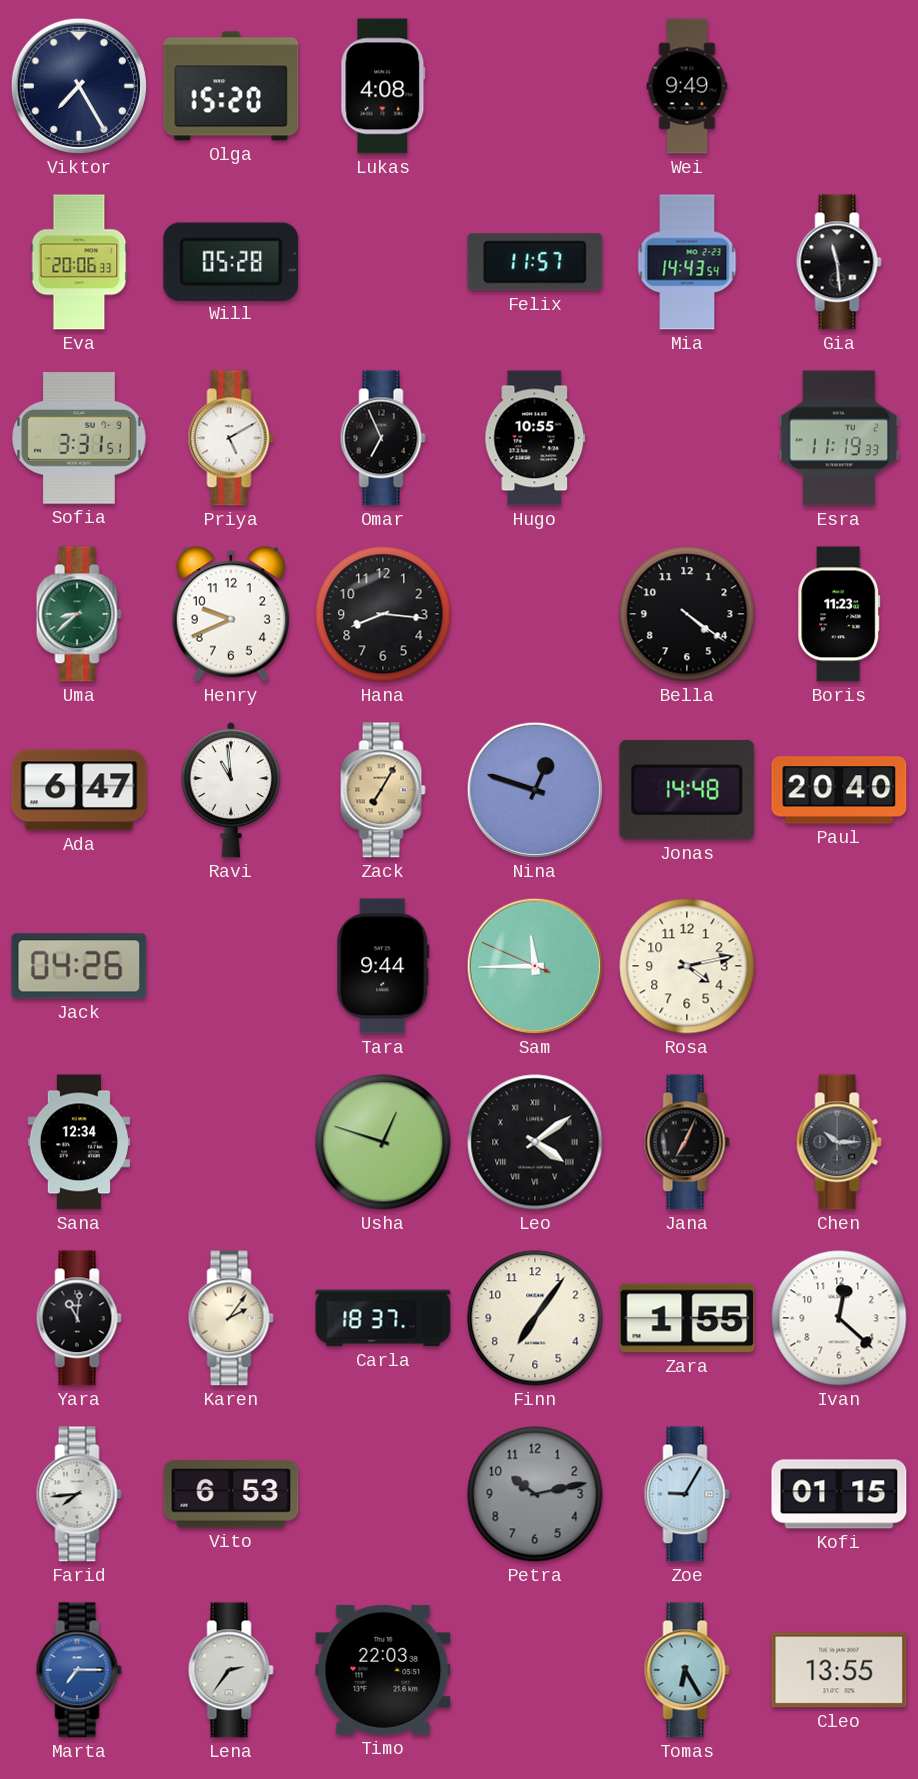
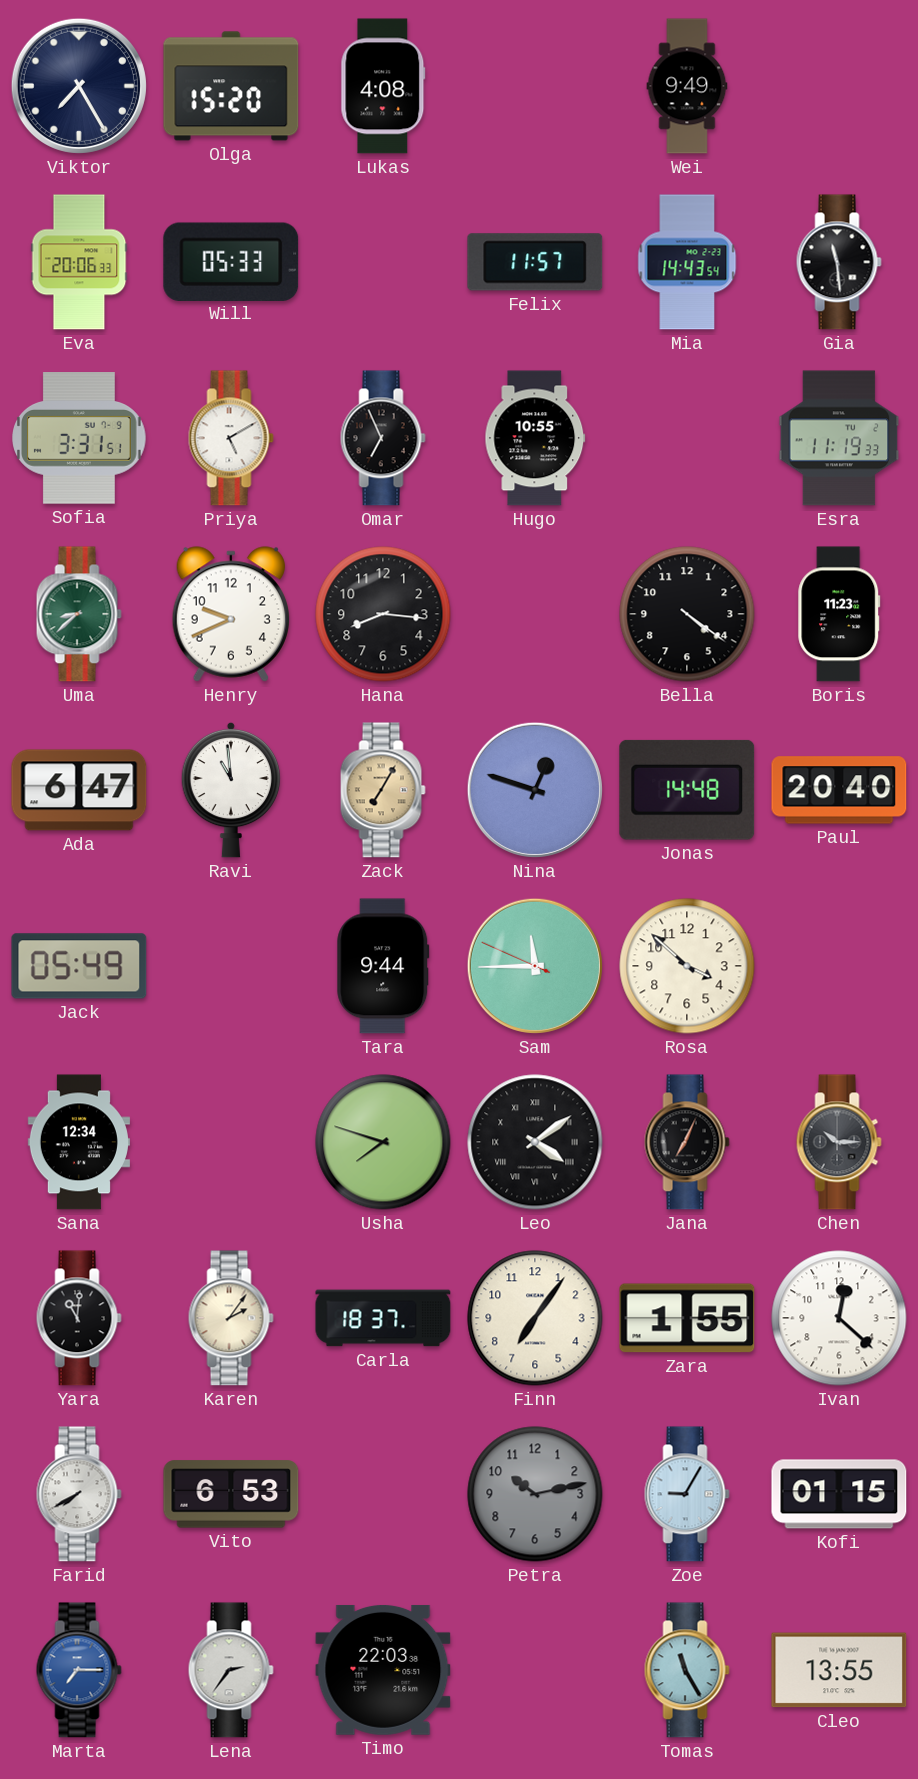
Will: 05:28 -> 05:33
Jack: 04:26 -> 05:49
Rosa: 4:13 -> 3:52
Usha: 12:48 -> 7:48
Farid: 7:44 -> 7:40
Tomas: 6:25 -> 11:25
